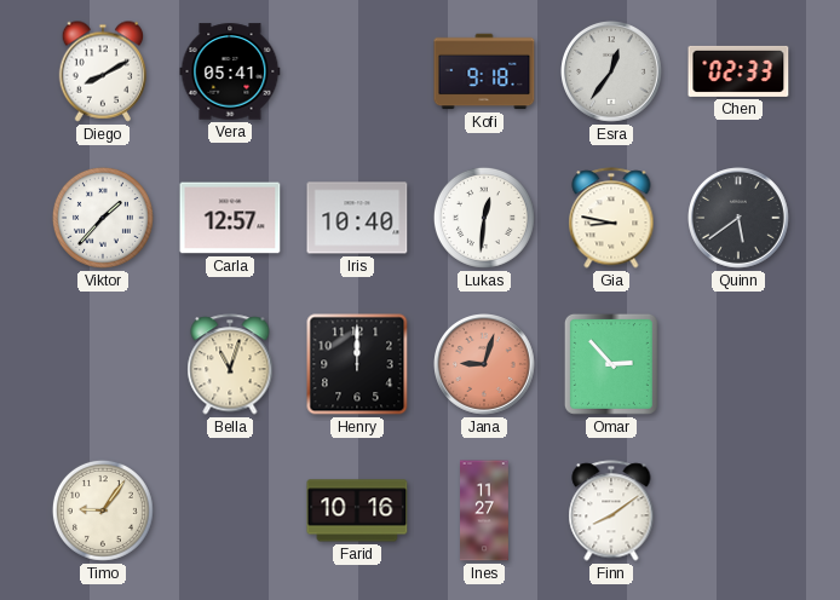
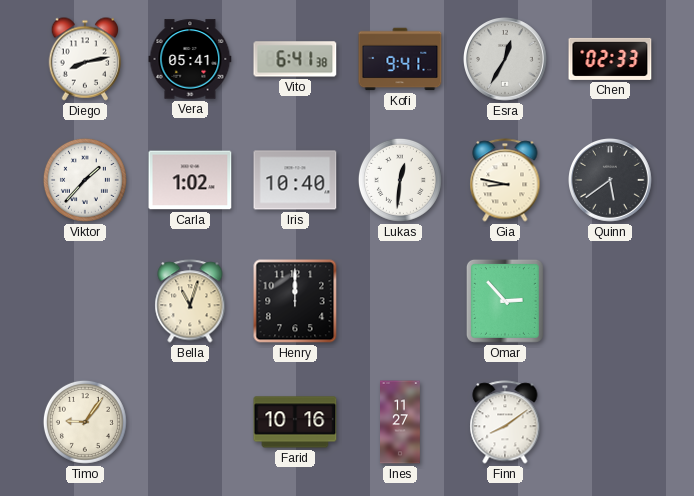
Diego: 8:10 -> 8:13
Vito: none -> 6:41
Kofi: 9:18 -> 9:41
Esra: 12:36 -> 12:35
Carla: 12:57 -> 1:02
Jana: 9:03 -> none
